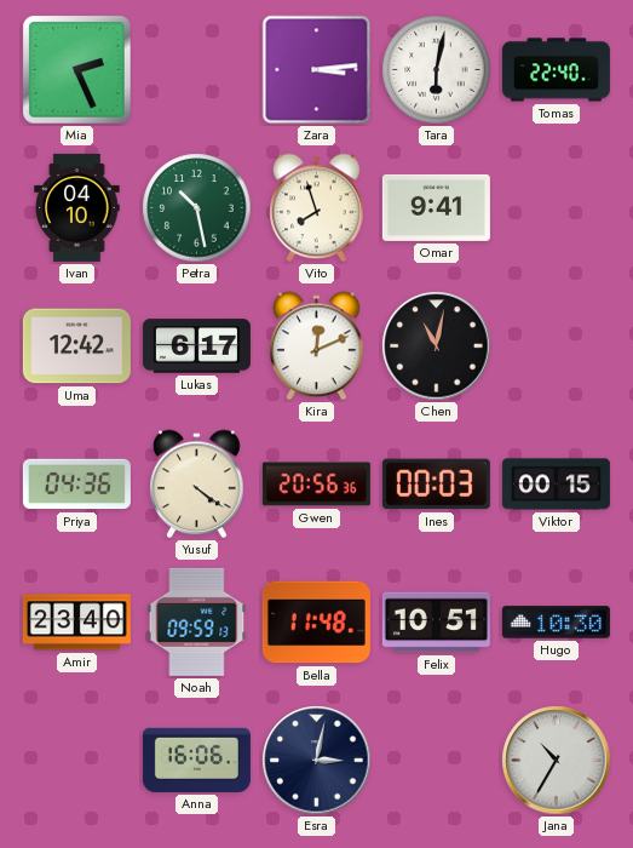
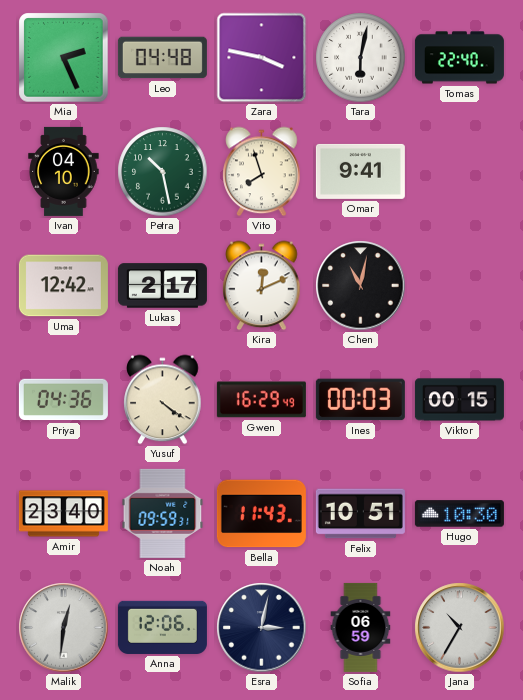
Leo: none -> 04:48
Zara: 3:14 -> 3:47
Lukas: 6:17 -> 2:17
Gwen: 20:56 -> 16:29
Noah: 09:59:13 -> 09:59:31
Bella: 11:48 -> 11:43
Malik: none -> 12:31
Anna: 16:06 -> 12:06
Sofia: none -> 06:59
